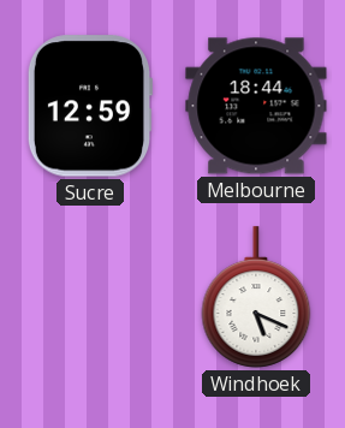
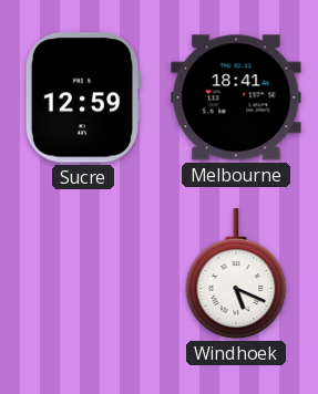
Melbourne: 18:44 -> 18:41
